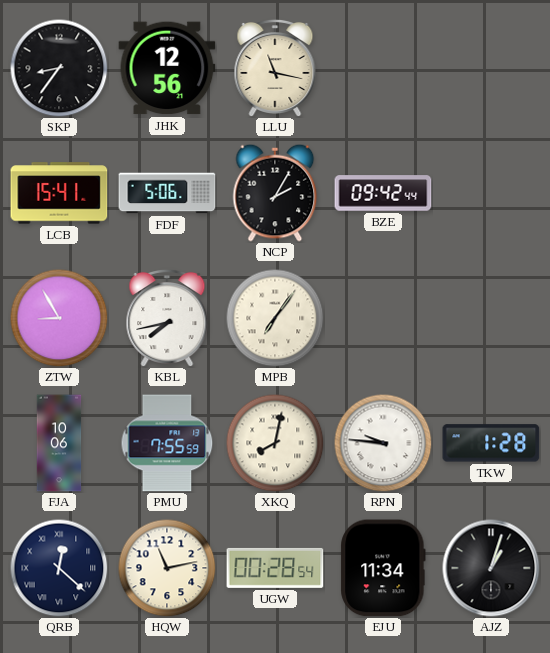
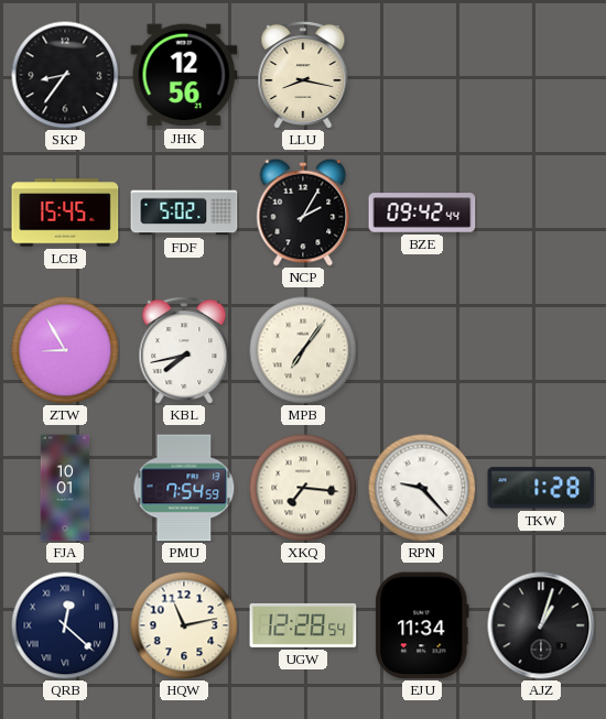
LLU: 11:17 -> 8:17
LCB: 15:41 -> 15:45
FDF: 5:06 -> 5:02
FJA: 10:06 -> 10:01
PMU: 7:55 -> 7:54
XKQ: 8:02 -> 7:16
RPN: 9:46 -> 9:23
UGW: 00:28 -> 12:28
